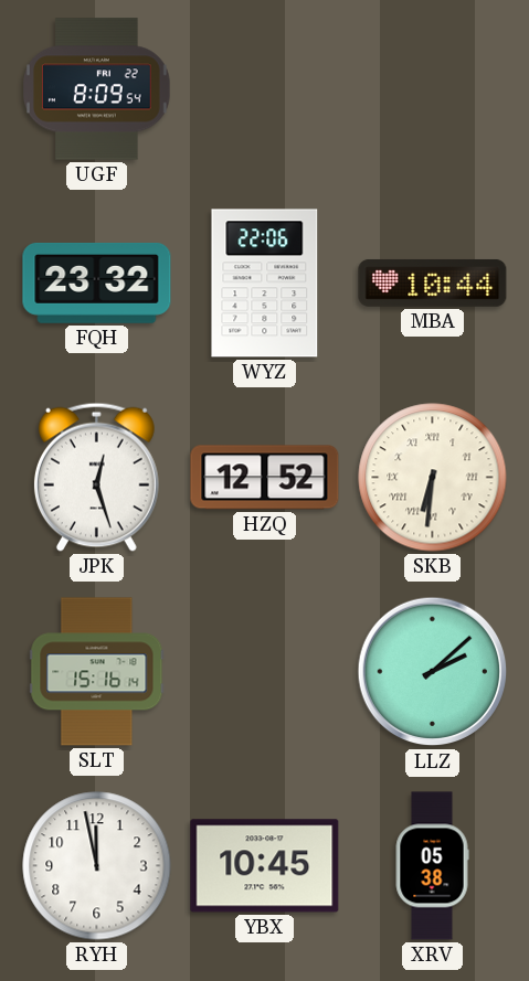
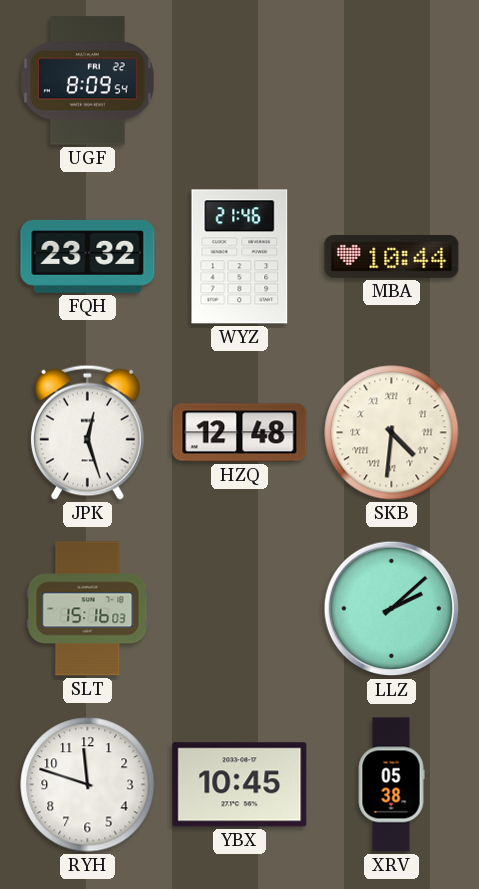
WYZ: 22:06 -> 21:46
HZQ: 12:52 -> 12:48
SKB: 6:31 -> 4:31
SLT: 15:16:14 -> 15:16:03
RYH: 11:58 -> 11:48
